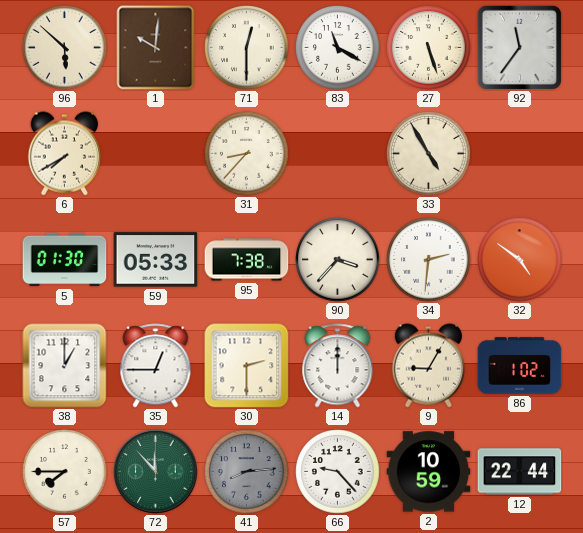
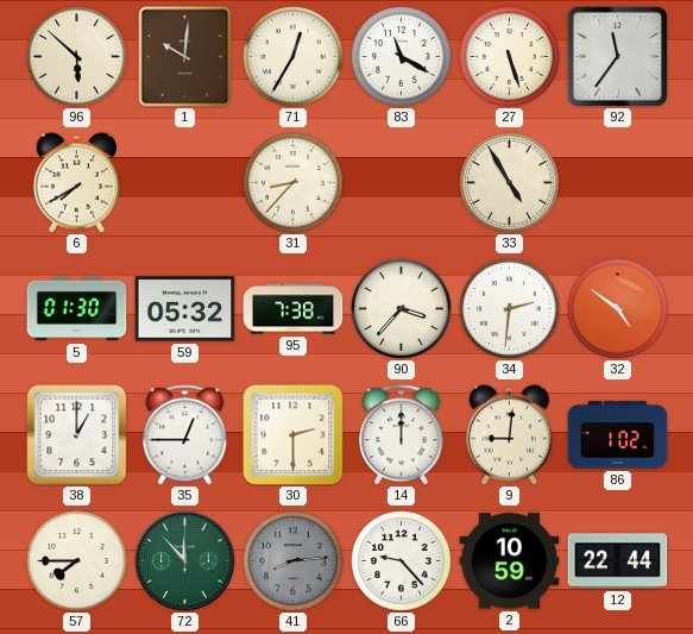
71: 12:30 -> 12:35
59: 05:33 -> 05:32
9: 9:05 -> 9:01
